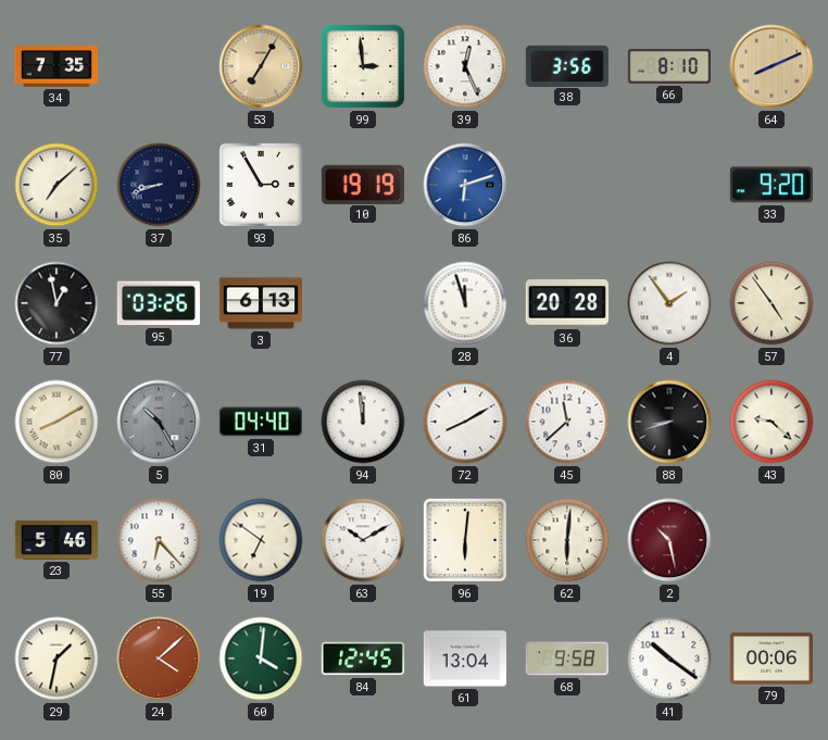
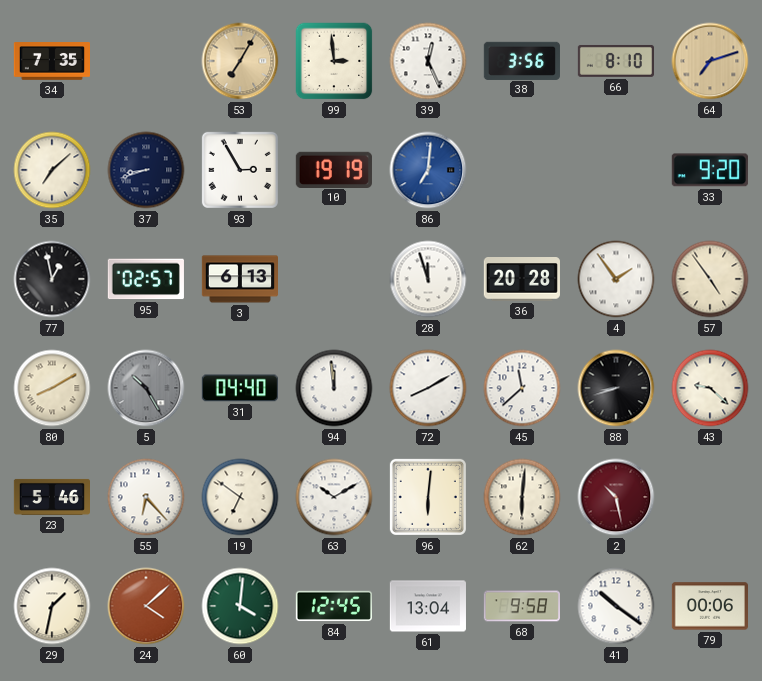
64: 8:11 -> 7:12
86: 6:12 -> 7:01
95: 03:26 -> 02:57
